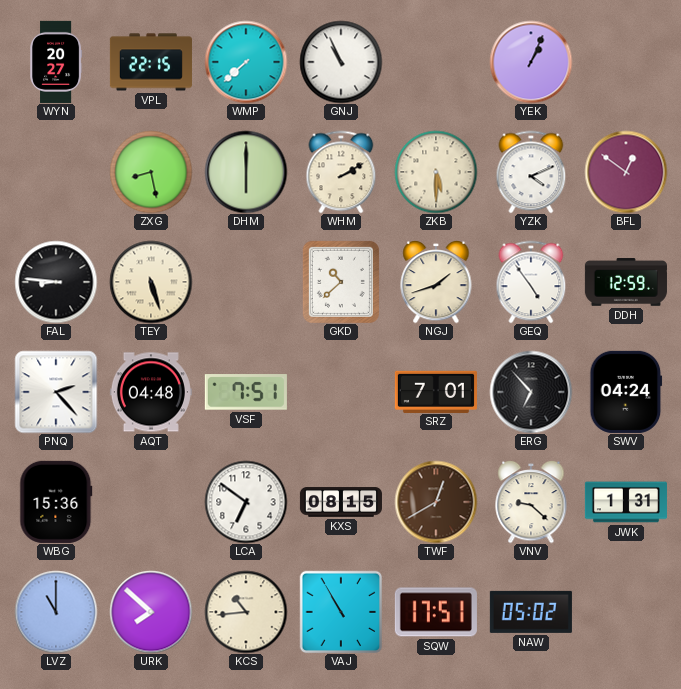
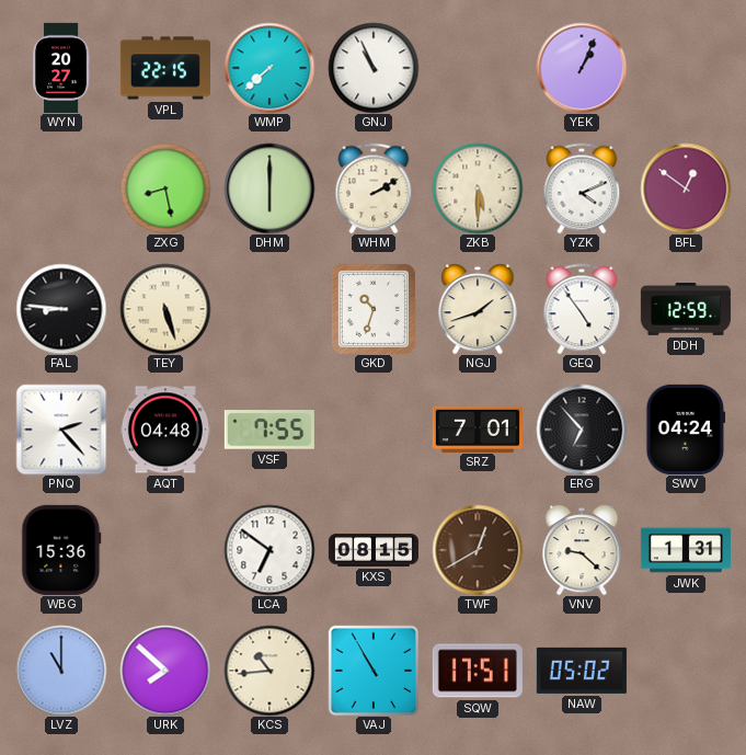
GKD: 10:38 -> 10:33
VSF: 7:51 -> 7:55
